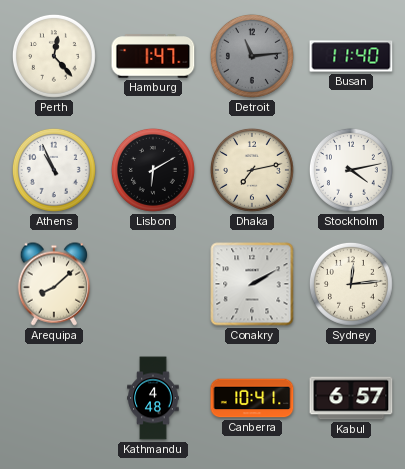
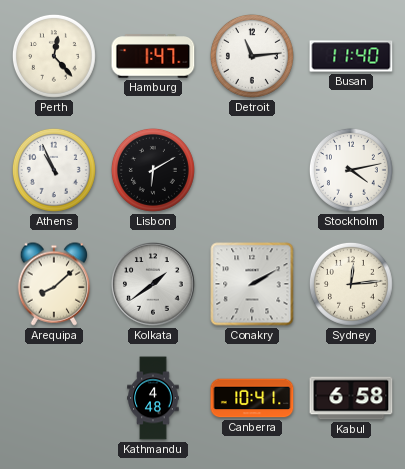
Detroit dial: grey -> white
Dhaka: 7:13 -> none
Kolkata: none -> 1:39
Kabul: 6:57 -> 6:58
